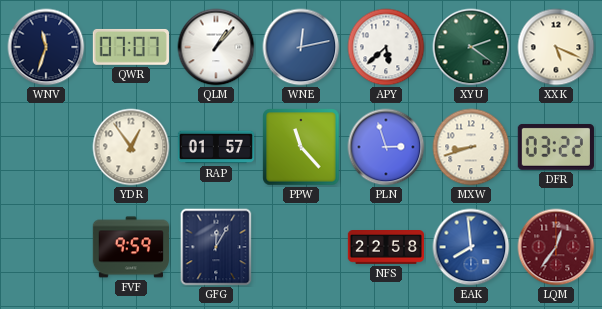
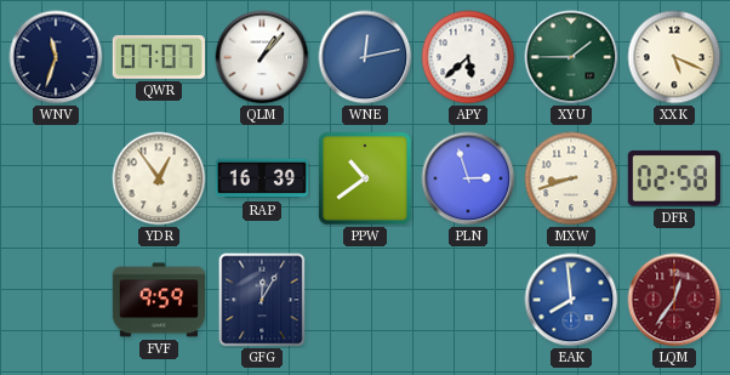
XYU: 2:21 -> 1:45
RAP: 01:57 -> 16:39
PPW: 11:23 -> 10:39
DFR: 03:22 -> 02:58
NFS: 22:58 -> none
